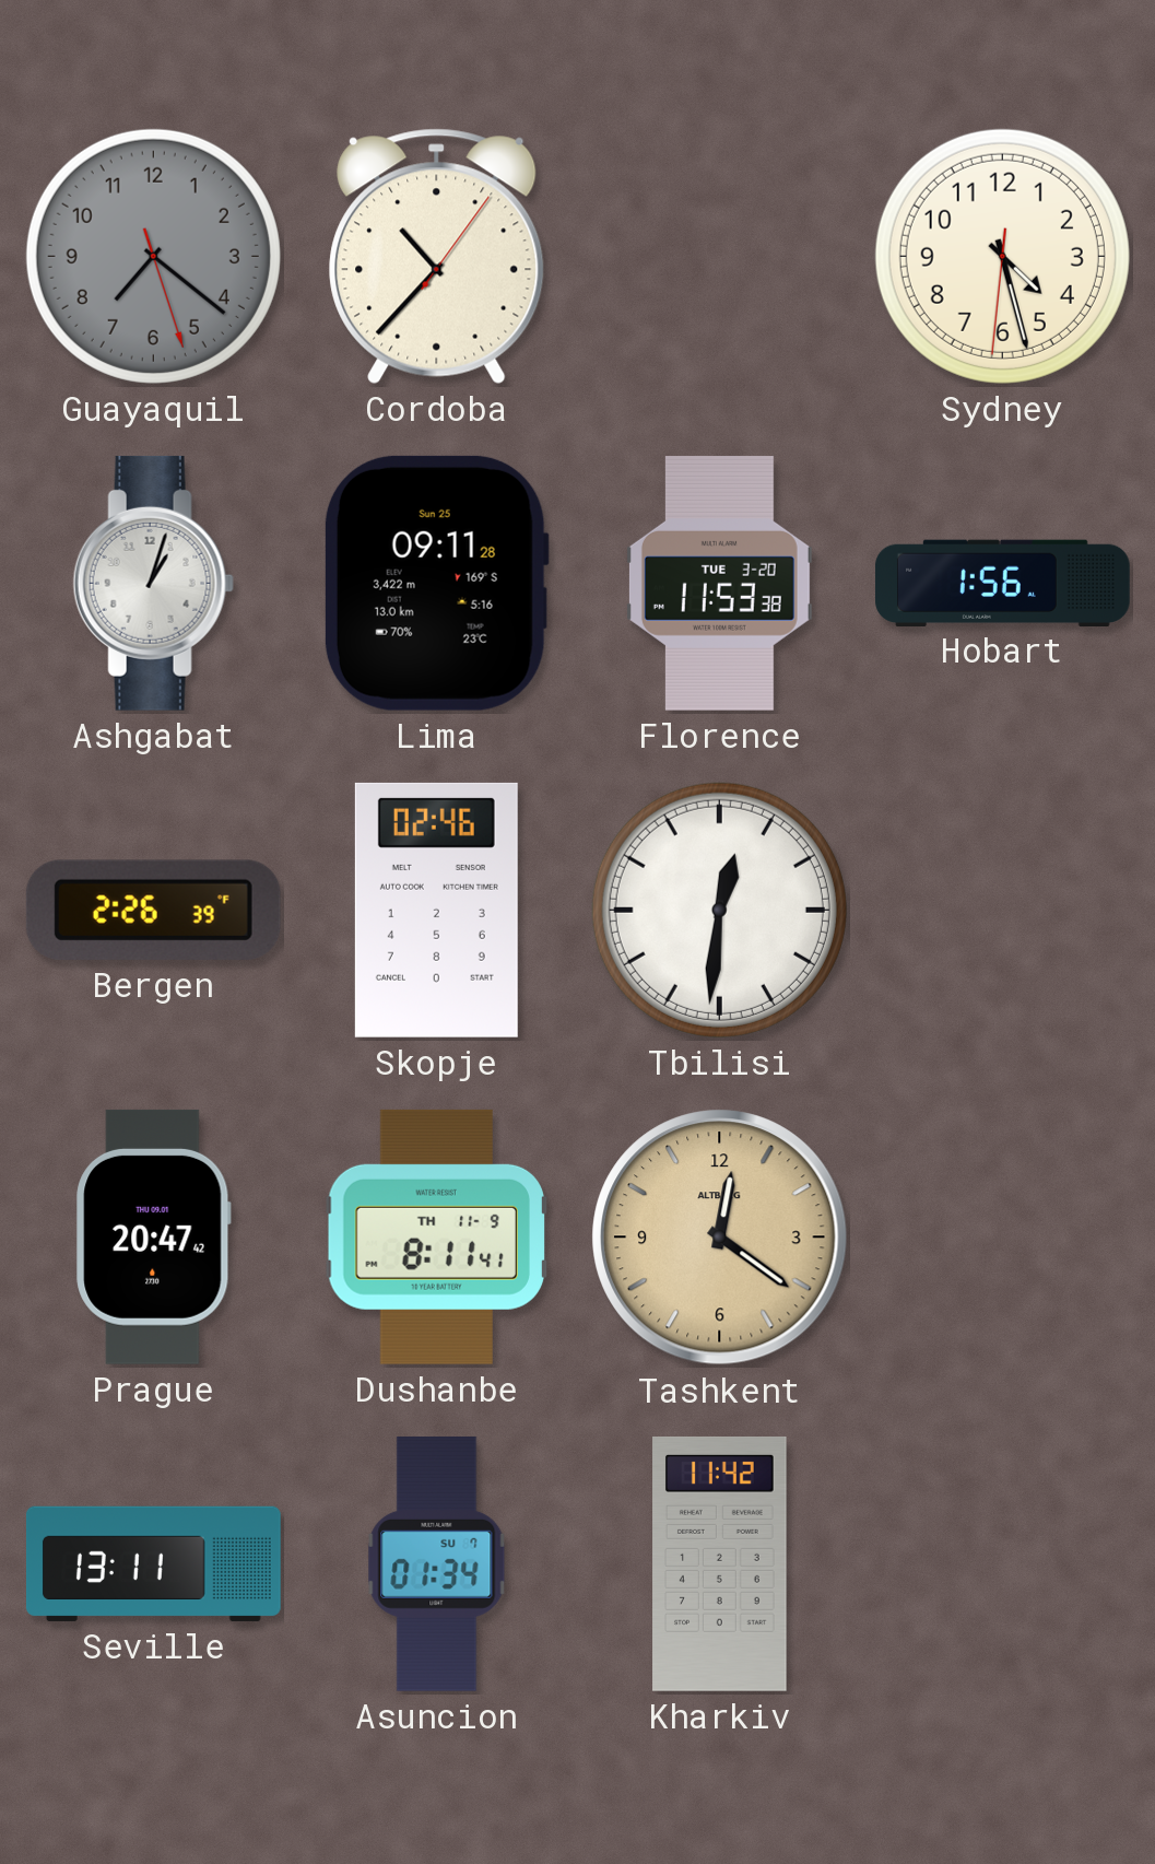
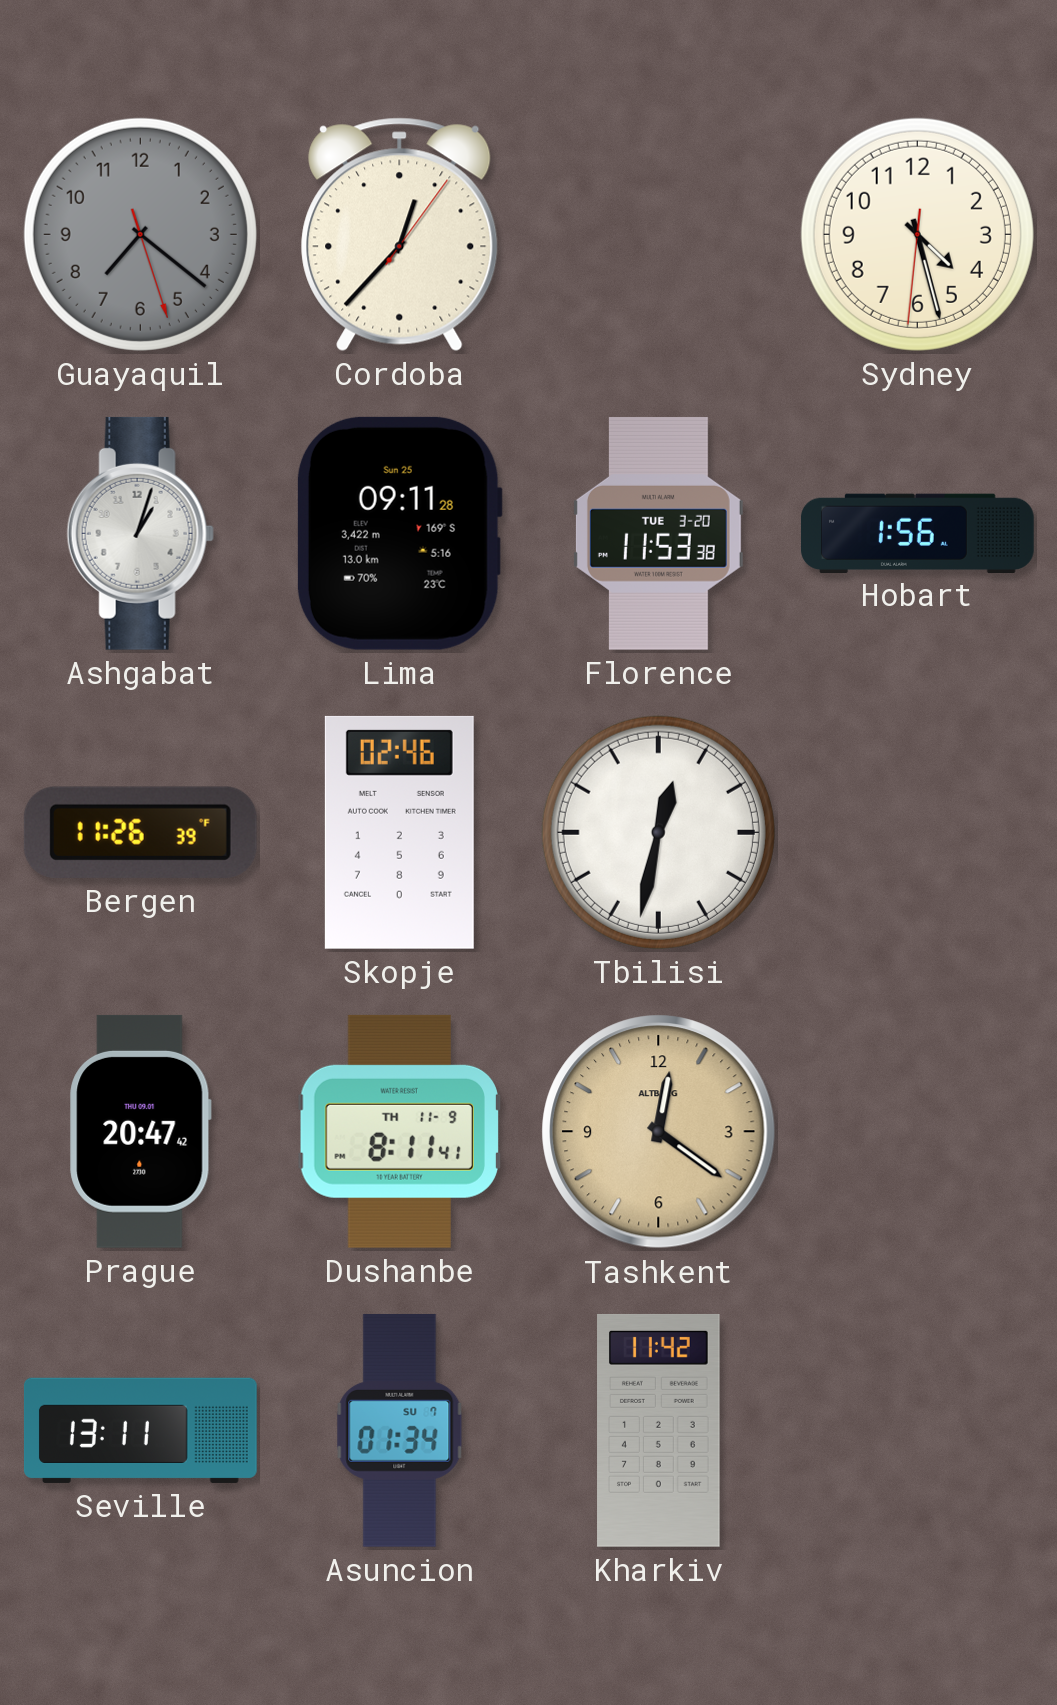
Cordoba: 10:37 -> 12:37
Bergen: 2:26 -> 11:26
Tbilisi: 12:31 -> 12:32
